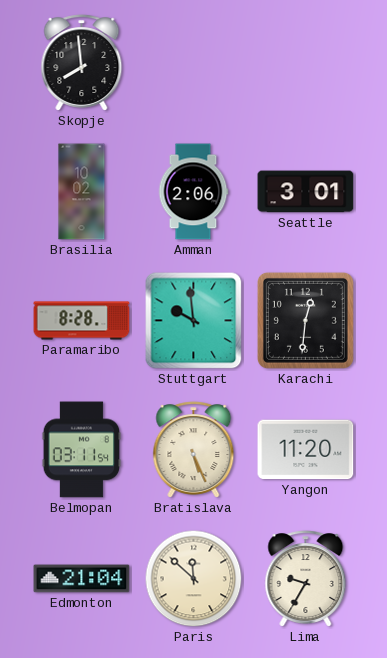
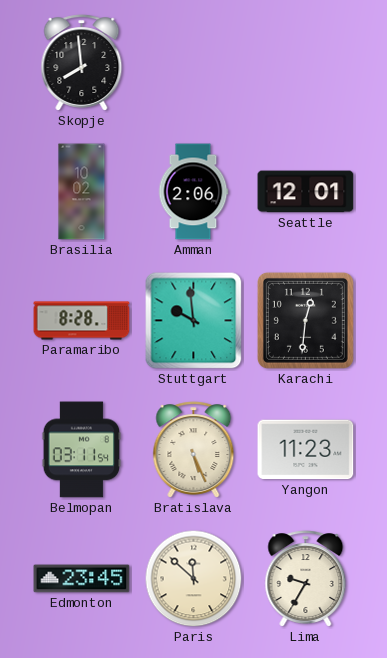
Seattle: 3:01 -> 12:01
Yangon: 11:20 -> 11:23
Edmonton: 21:04 -> 23:45
